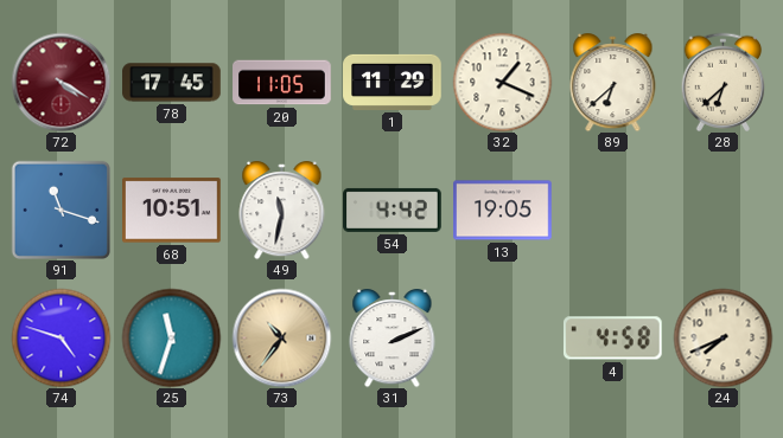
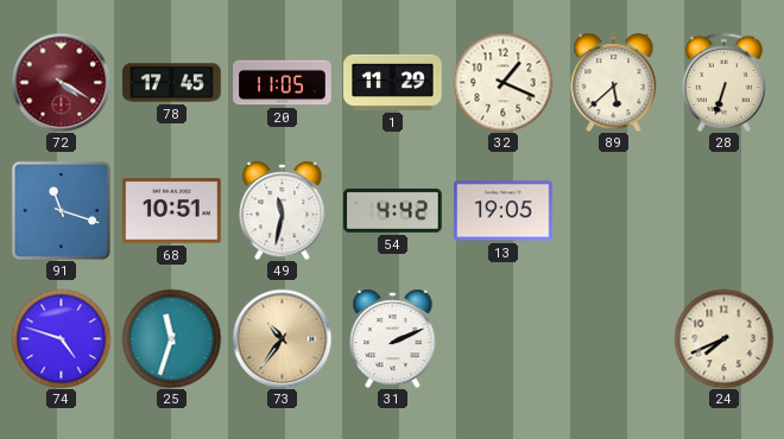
89: 6:38 -> 5:38
28: 6:38 -> 6:33
4: 4:58 -> none
